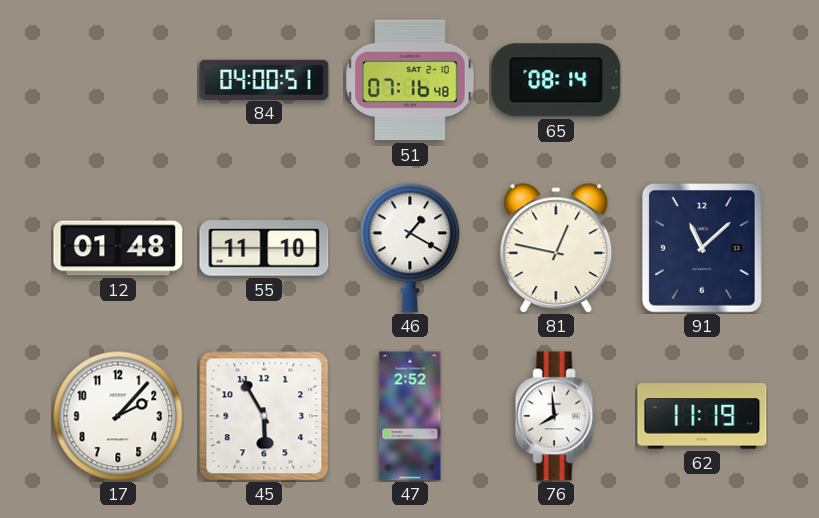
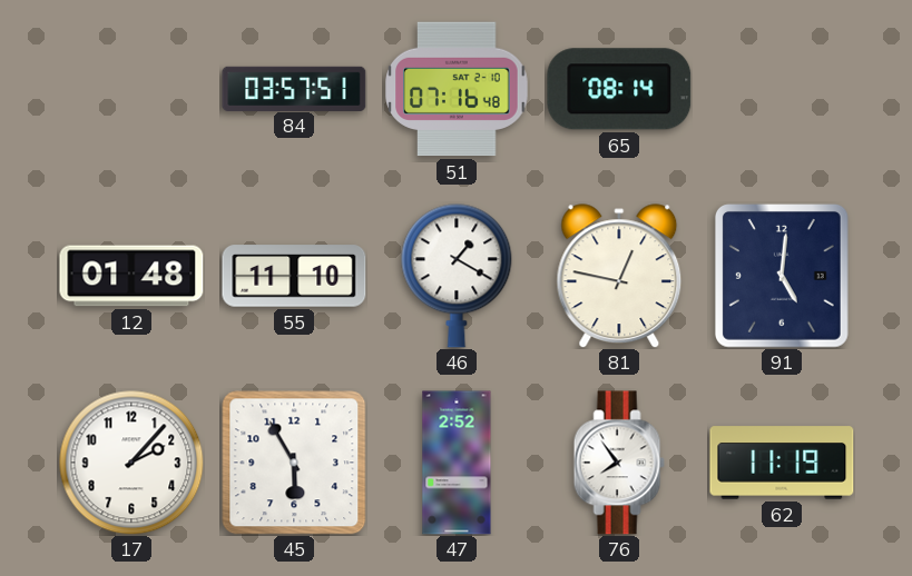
84: 04:00 -> 03:57
91: 11:08 -> 5:01
76: 7:59 -> 7:54
